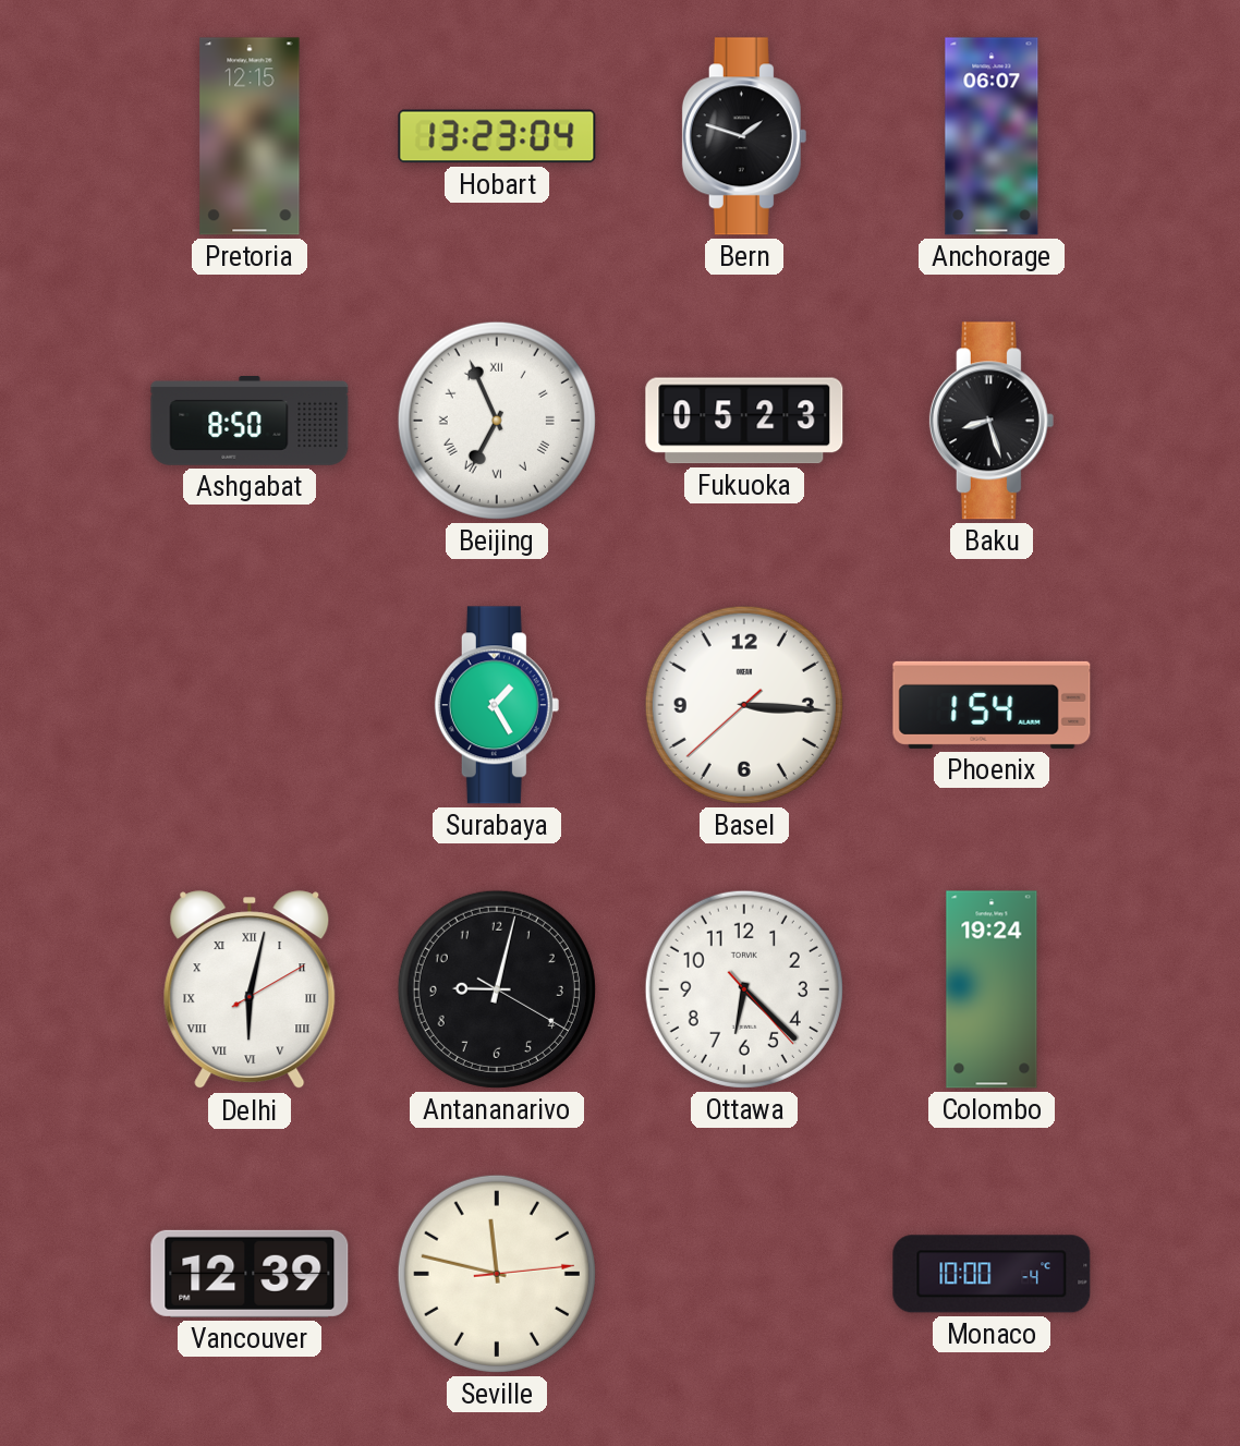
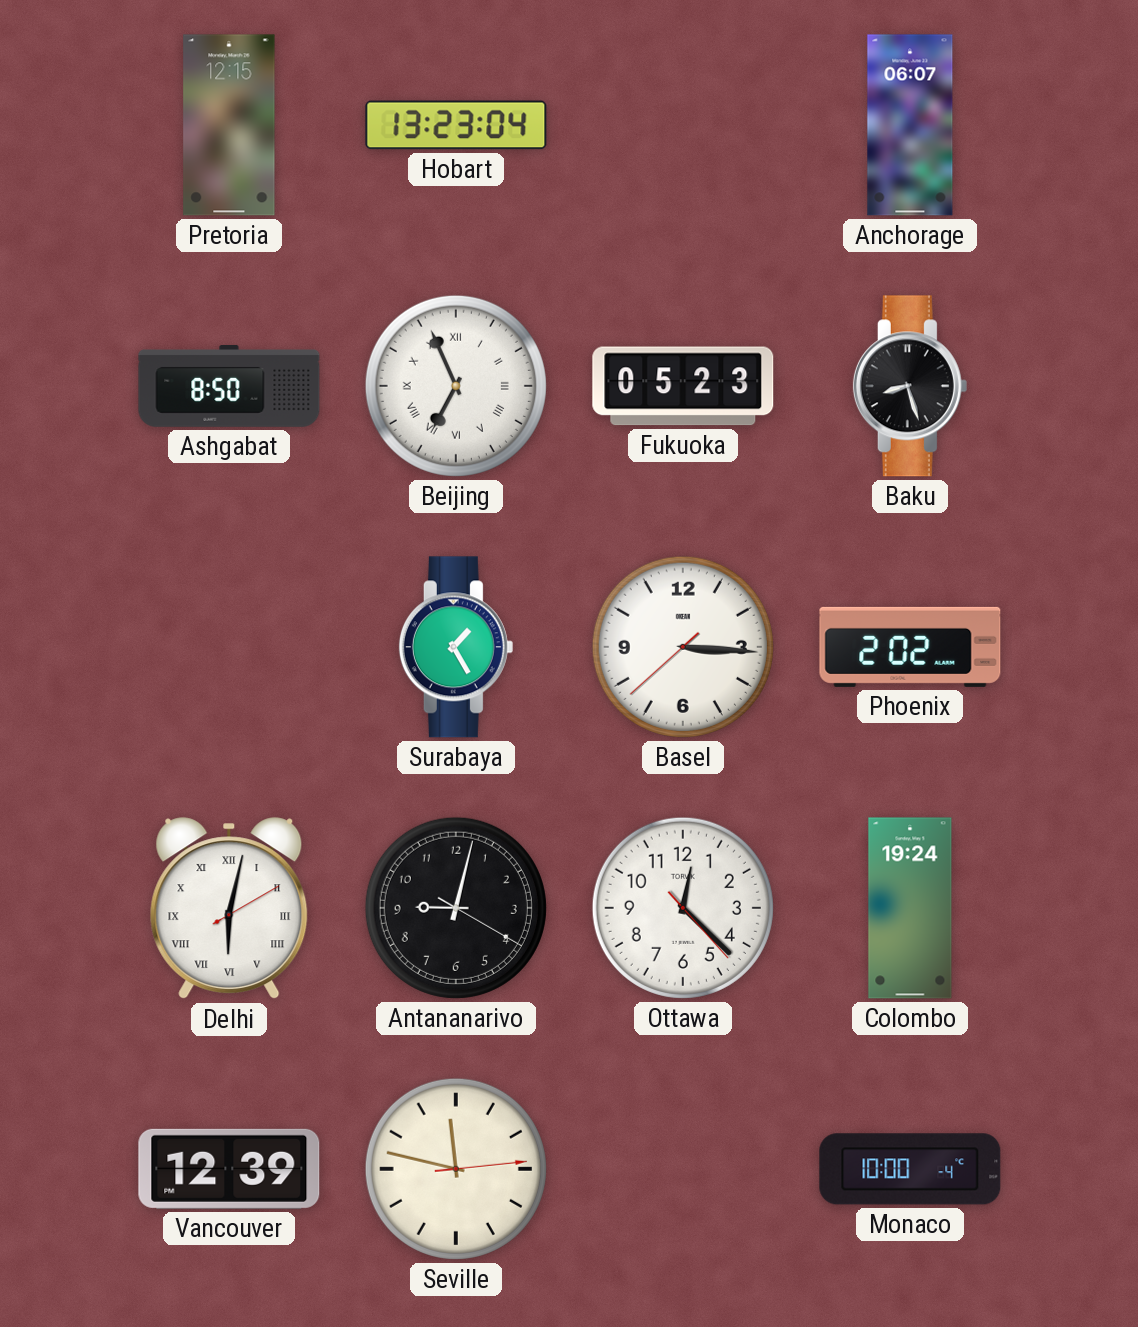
Bern: 1:48 -> none
Phoenix: 1:54 -> 2:02
Ottawa: 6:22 -> 12:22
